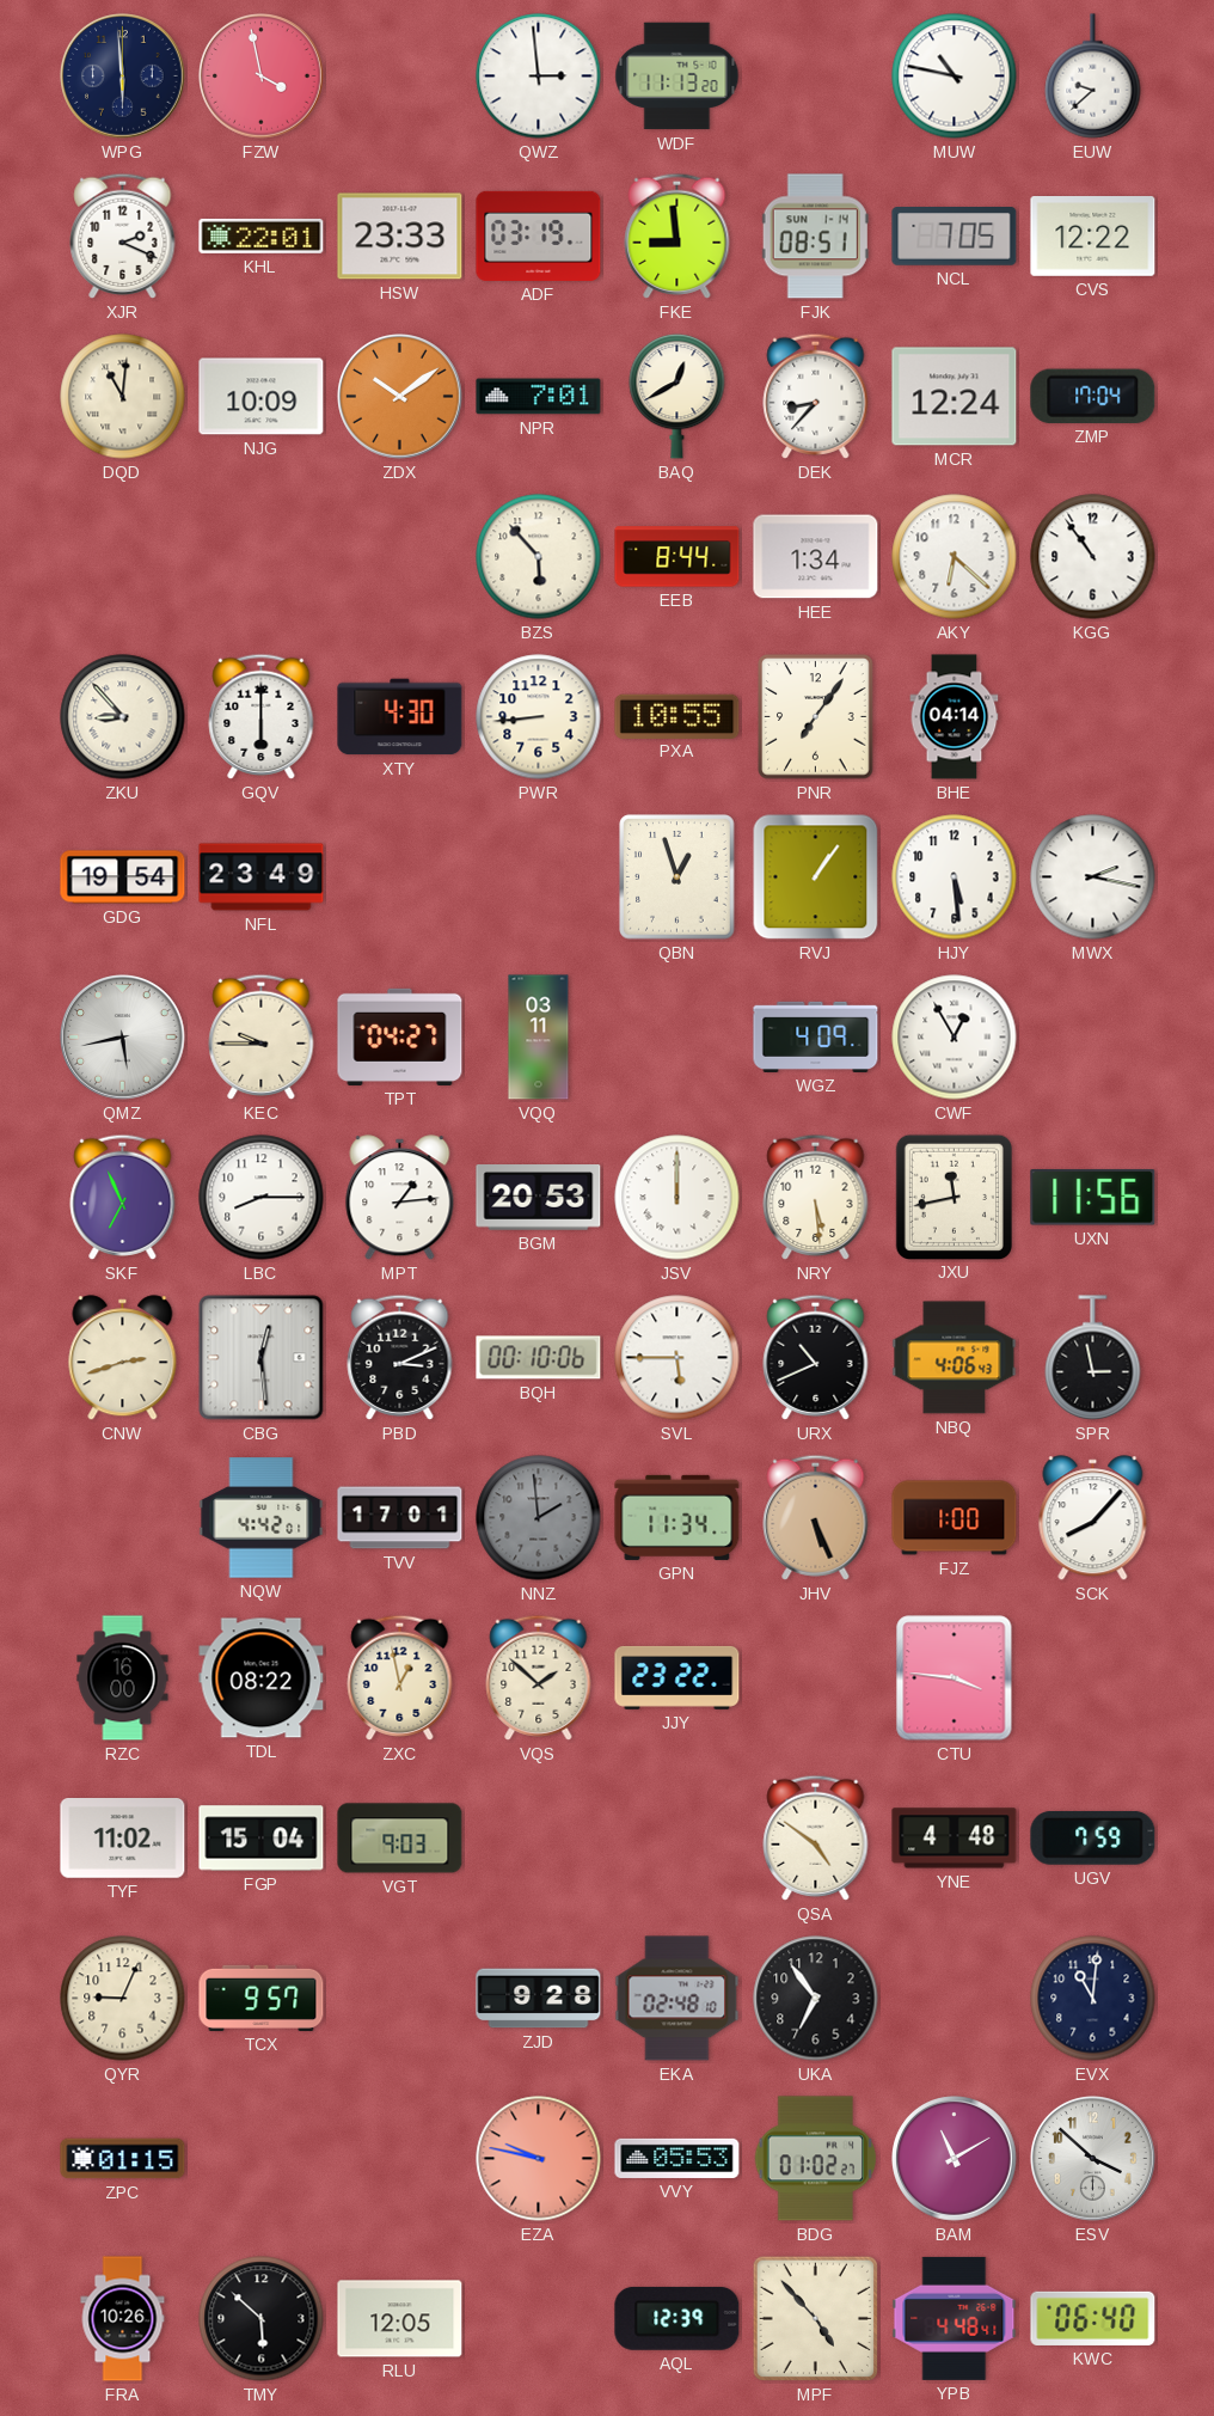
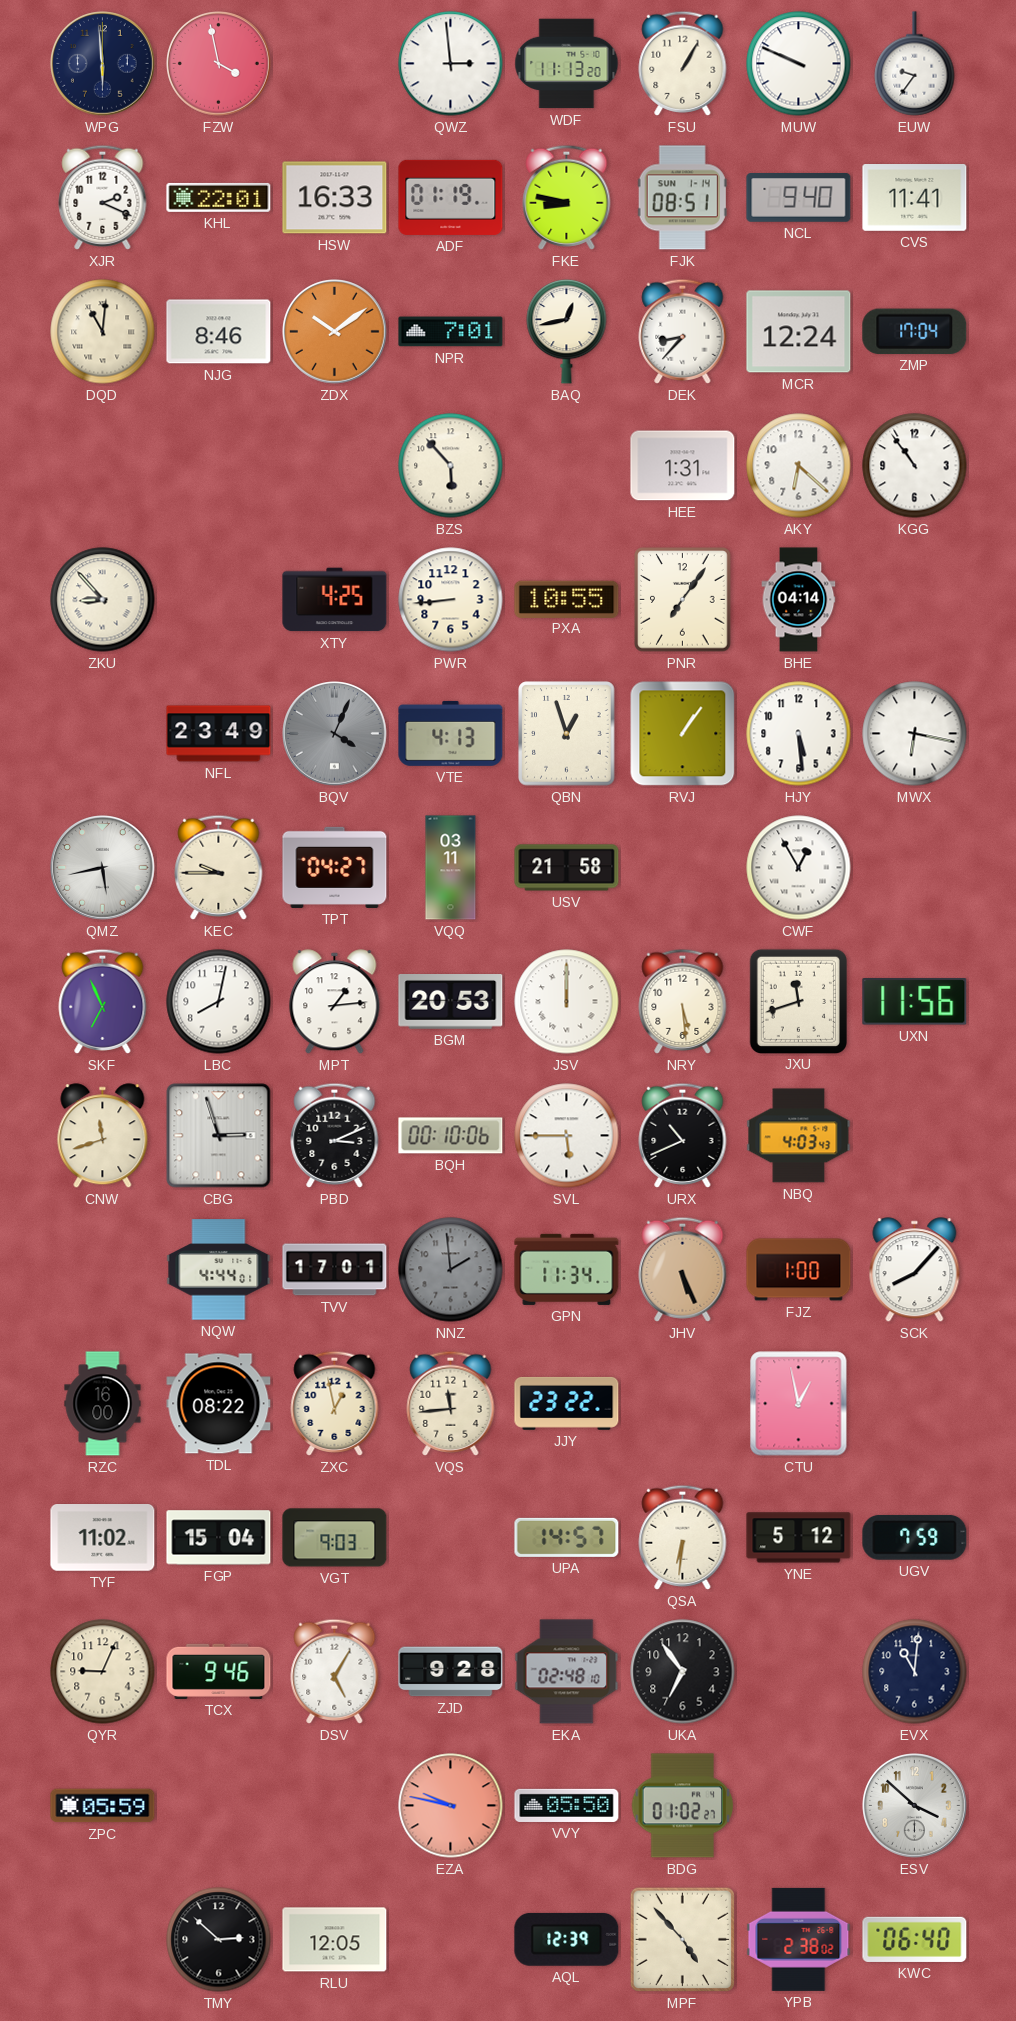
FSU: none -> 1:05
MUW: 10:47 -> 9:49
EUW: 9:38 -> 9:36
HSW: 23:33 -> 16:33
ADF: 03:19 -> 01:19
FKE: 8:59 -> 8:47
NCL: 7:05 -> 9:40
CVS: 12:22 -> 11:41
NJG: 10:09 -> 8:46
BAQ: 12:40 -> 12:43
EEB: 8:44 -> none
HEE: 1:34 -> 1:31
GQV: 6:00 -> none
XTY: 4:30 -> 4:25
GDG: 19:54 -> none
BQV: none -> 4:04
VTE: none -> 4:13
MWX: 2:17 -> 6:17
USV: none -> 21:58
WGZ: 4:09 -> none
LBC: 8:15 -> 8:02
JXU: 11:43 -> 11:42
CNW: 2:42 -> 11:42
CBG: 12:29 -> 2:57
NBQ: 4:06 -> 4:03
SPR: 2:58 -> none
NQW: 4:42 -> 4:44
VQS: 1:52 -> 11:44
CTU: 3:46 -> 12:58
UPA: none -> 14:57
QSA: 4:51 -> 6:31
YNE: 4:48 -> 5:12
TCX: 9:57 -> 9:46
DSV: none -> 5:05
ZPC: 01:15 -> 05:59
VVY: 05:53 -> 05:50
BAM: 11:10 -> none
FRA: 10:26 -> none
TMY: 5:52 -> 2:52
YPB: 4:48 -> 2:38
